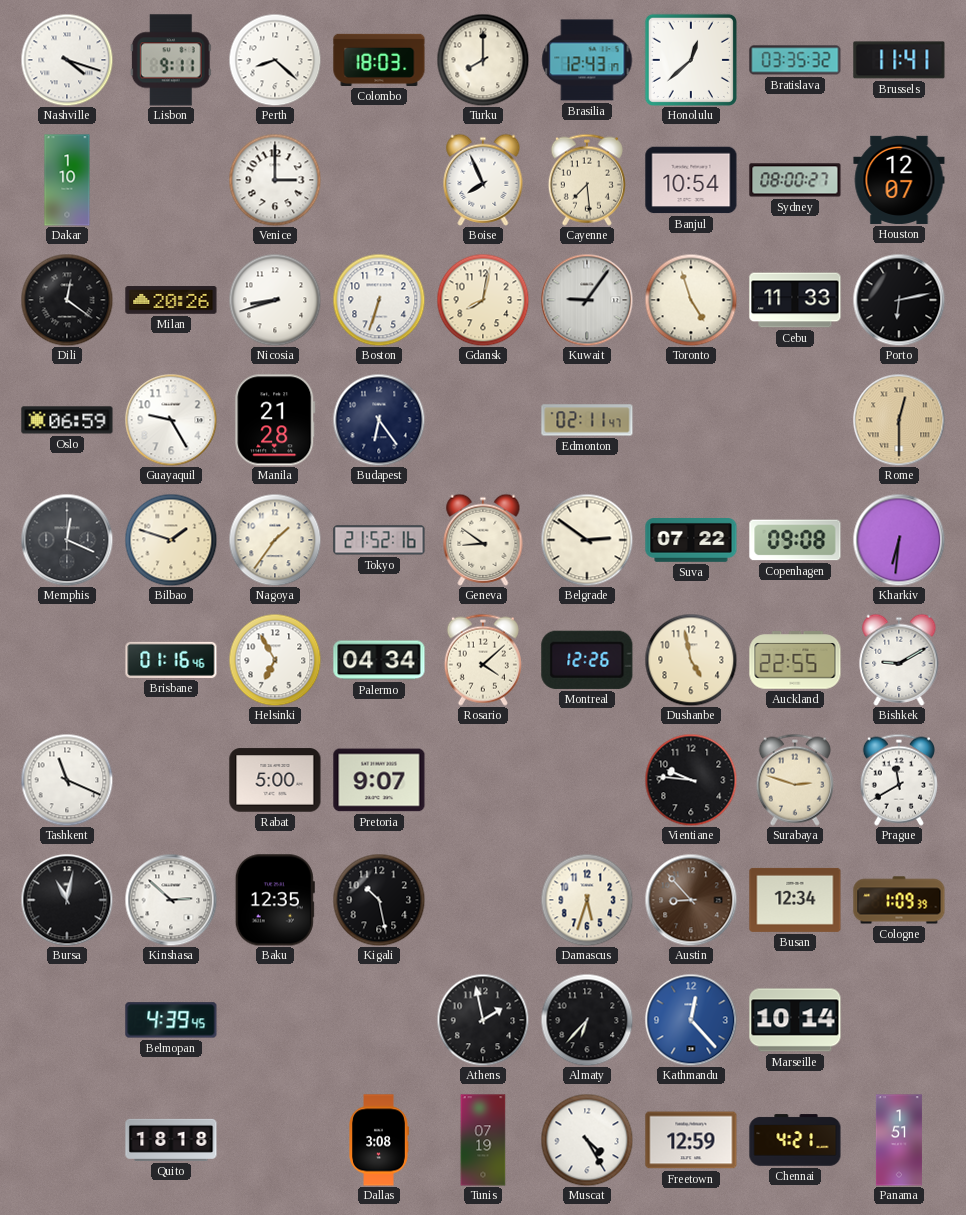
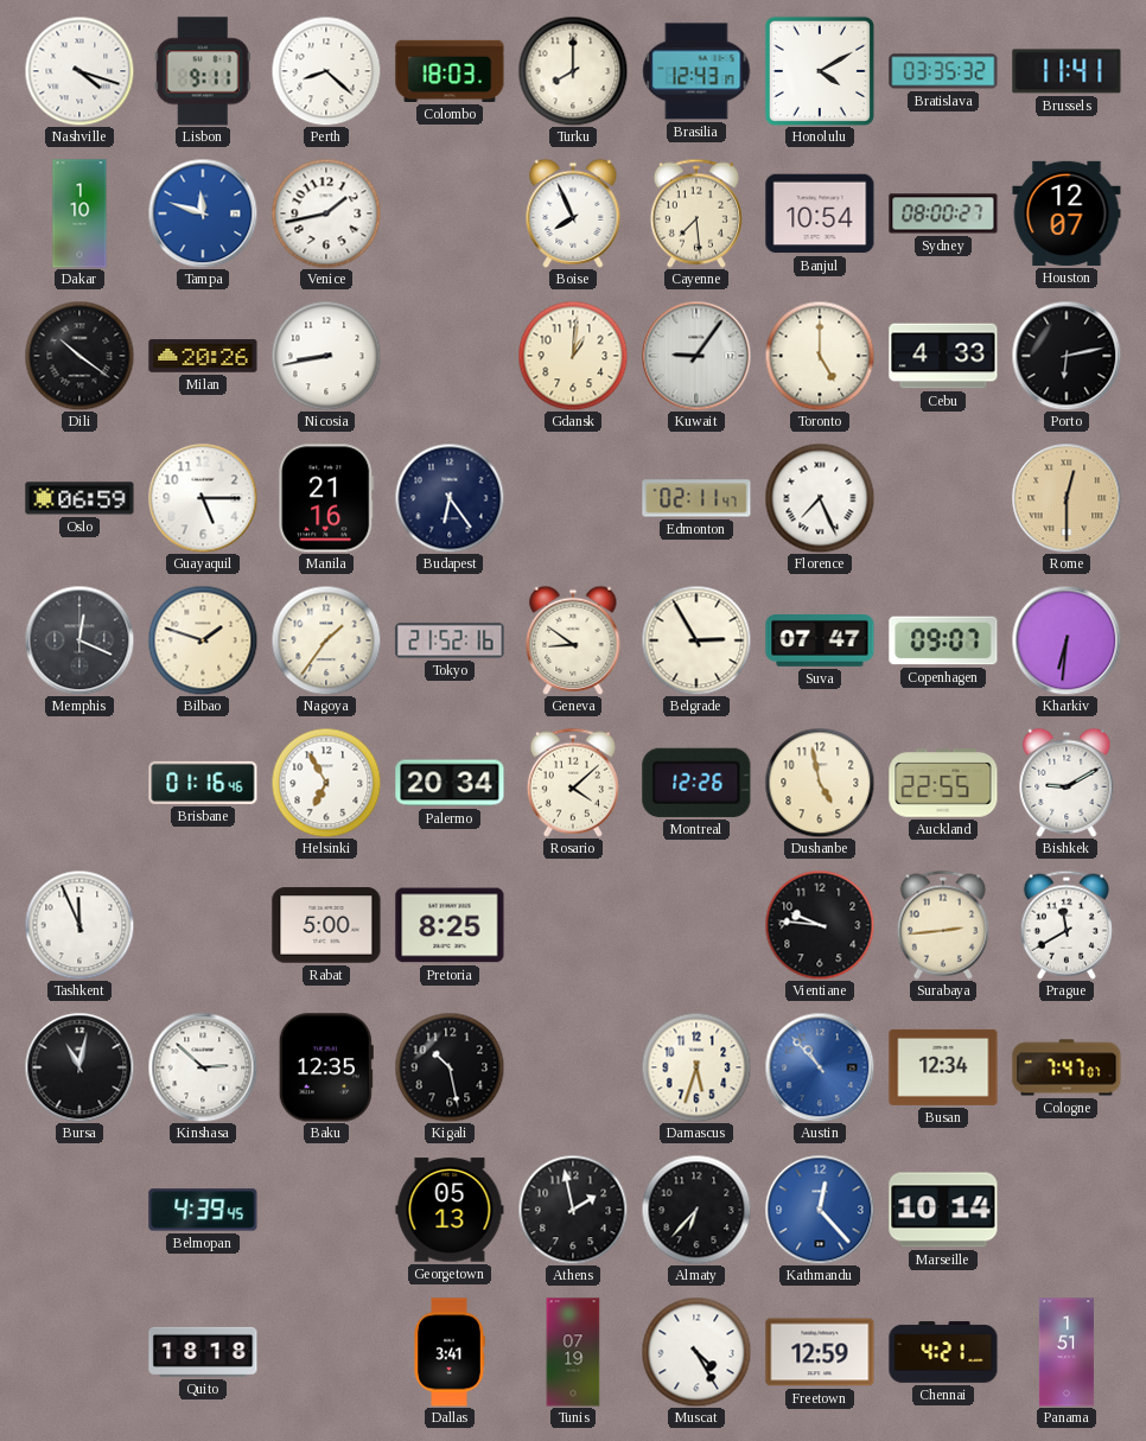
Honolulu: 12:38 -> 4:10
Tampa: none -> 11:48
Venice: 3:00 -> 1:43
Dili: 12:21 -> 10:21
Nicosia: 8:42 -> 8:43
Boston: 6:33 -> none
Gdansk: 8:02 -> 1:01
Toronto: 4:57 -> 5:00
Cebu: 11:33 -> 4:33
Guayaquil: 9:25 -> 5:15
Manila: 21:28 -> 21:16
Florence: none -> 7:26
Belgrade: 2:51 -> 2:55
Suva: 07:22 -> 07:47
Copenhagen: 09:08 -> 09:07
Palermo: 04:34 -> 20:34
Tashkent: 11:19 -> 11:56
Pretoria: 9:07 -> 8:25
Surabaya: 2:48 -> 2:44
Austin: 8:53 -> 10:53
Austin dial: brown -> blue
Cologne: 1:09 -> 7:47
Georgetown: none -> 05:13
Dallas: 3:08 -> 3:41
